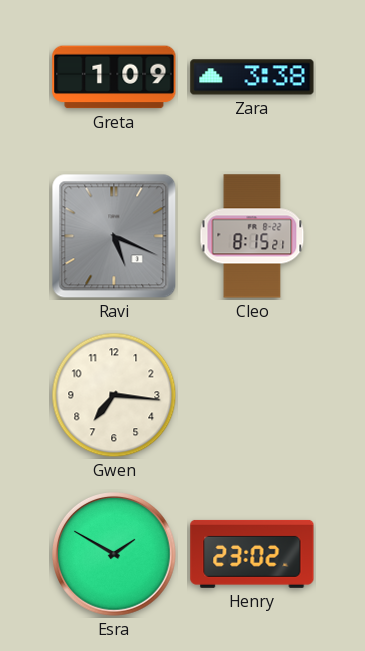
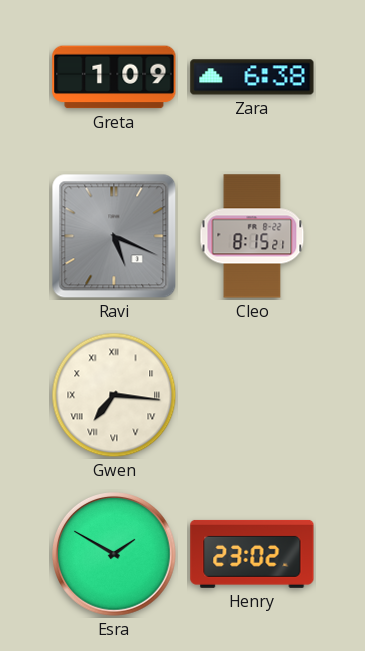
Zara: 3:38 -> 6:38
Gwen numerals: Arabic -> Roman
